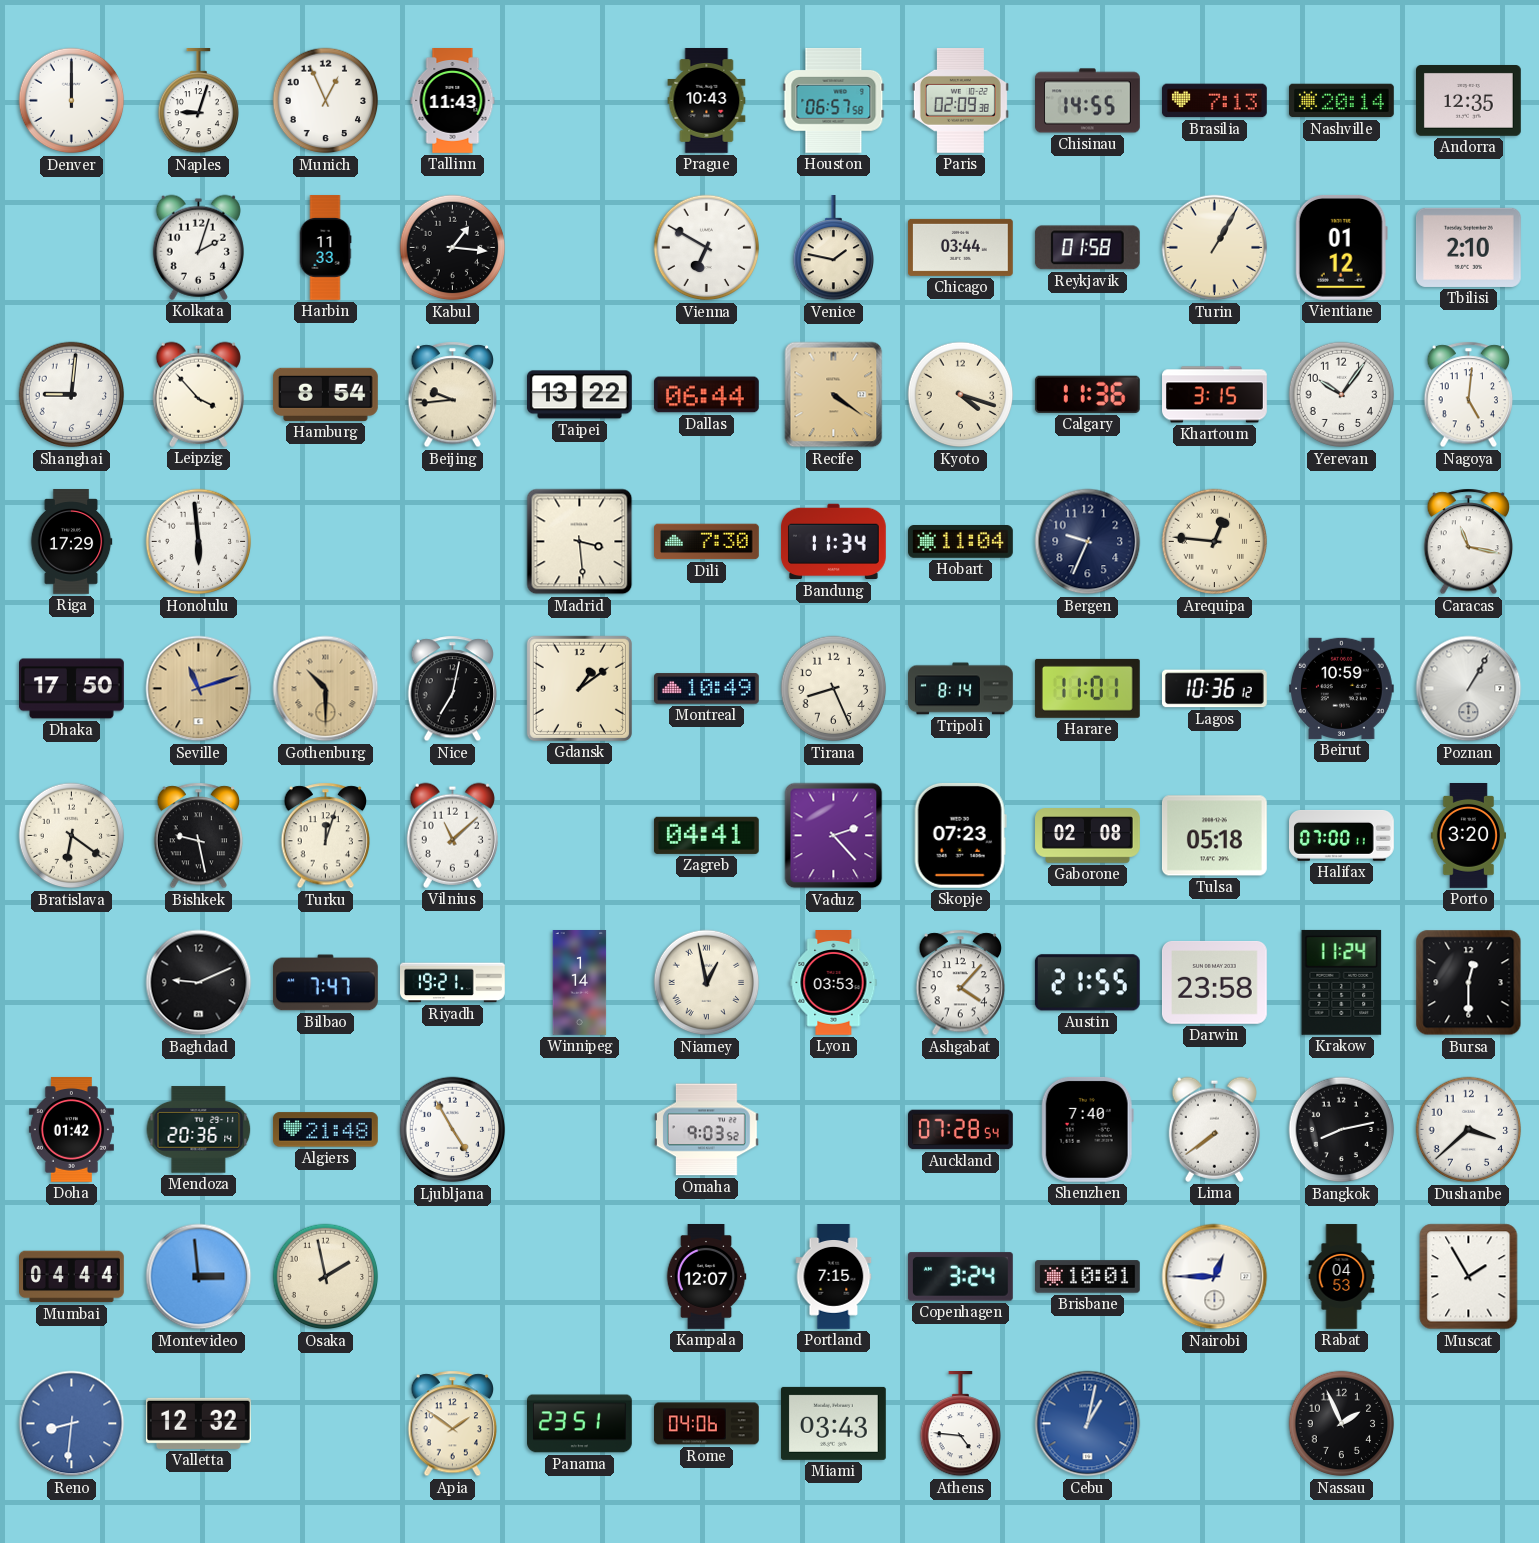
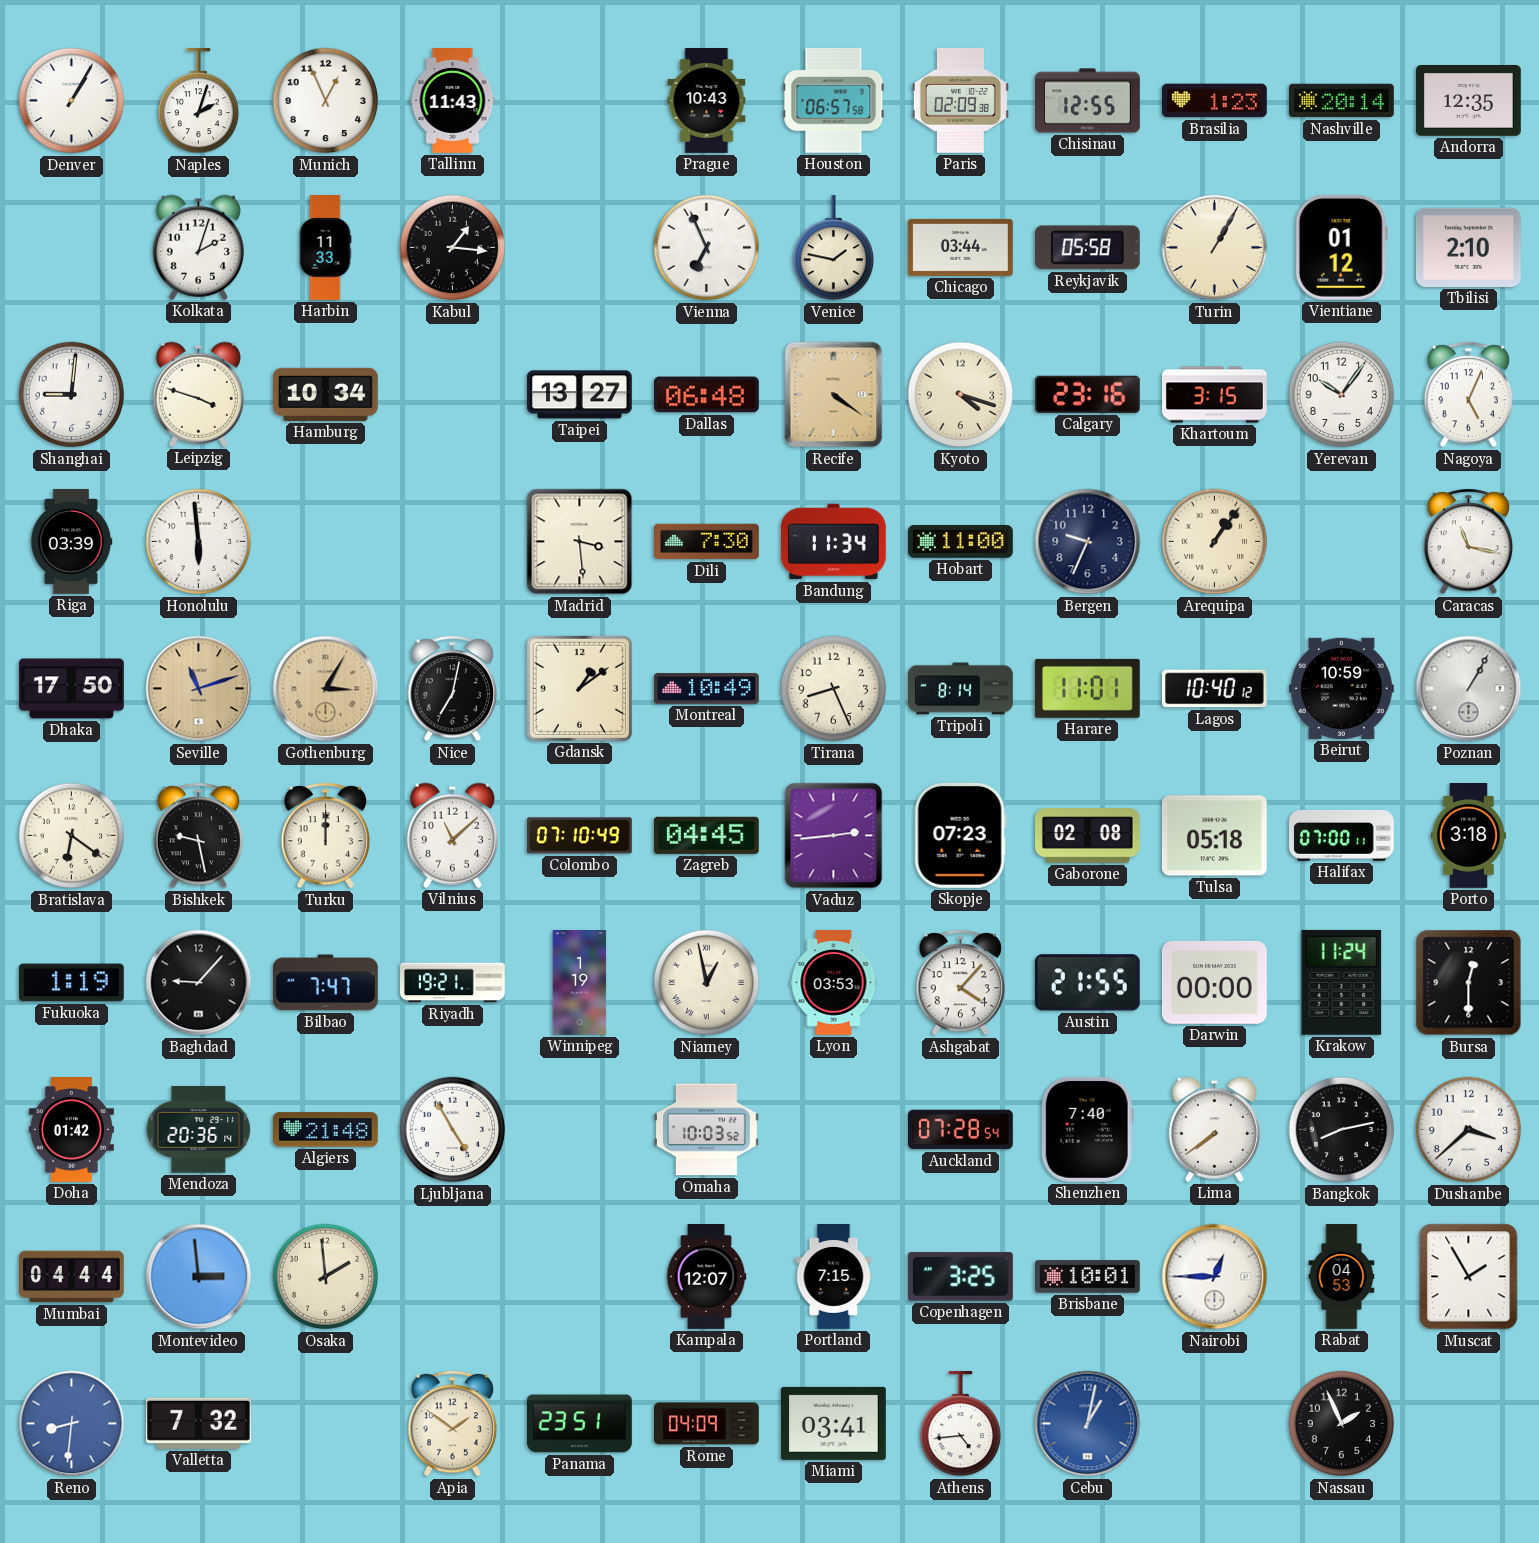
Denver: 12:00 -> 1:05
Naples: 9:03 -> 2:03
Chisinau: 14:55 -> 12:55
Brasilia: 7:13 -> 1:23
Vienna: 6:50 -> 6:56
Reykjavik: 01:58 -> 05:58
Leipzig: 3:53 -> 3:48
Hamburg: 8:54 -> 10:34
Beijing: 9:44 -> none
Taipei: 13:22 -> 13:27
Dallas: 06:44 -> 06:48
Calgary: 11:36 -> 23:16
Nagoya: 5:01 -> 5:04
Riga: 17:29 -> 03:39
Hobart: 11:04 -> 11:00
Arequipa: 12:46 -> 1:06
Gothenburg: 10:30 -> 3:05
Lagos: 10:36 -> 10:40
Turku: 12:03 -> 12:00
Colombo: none -> 07:10
Zagreb: 04:41 -> 04:45
Vaduz: 2:23 -> 2:44
Porto: 3:20 -> 3:18
Fukuoka: none -> 1:19
Baghdad: 9:11 -> 9:07
Winnipeg: 1:14 -> 1:19
Darwin: 23:58 -> 00:00
Omaha: 9:03 -> 10:03
Osaka: 1:58 -> 1:59
Copenhagen: 3:24 -> 3:25
Valletta: 12:32 -> 7:32
Rome: 04:06 -> 04:09
Miami: 03:43 -> 03:41
Athens: 4:46 -> 4:44
